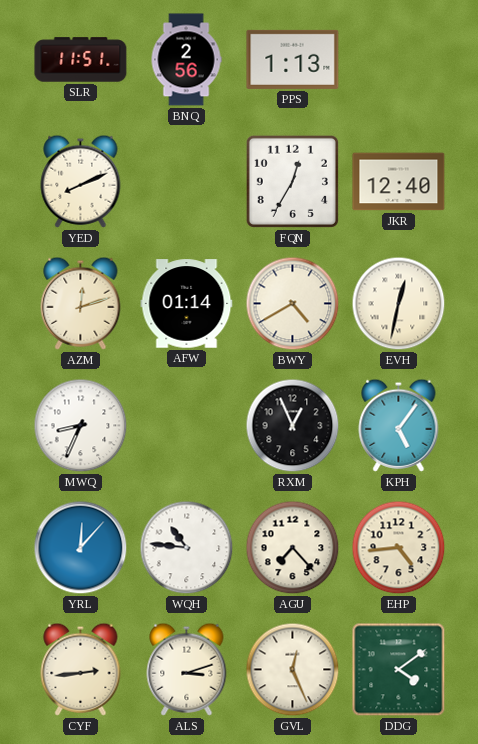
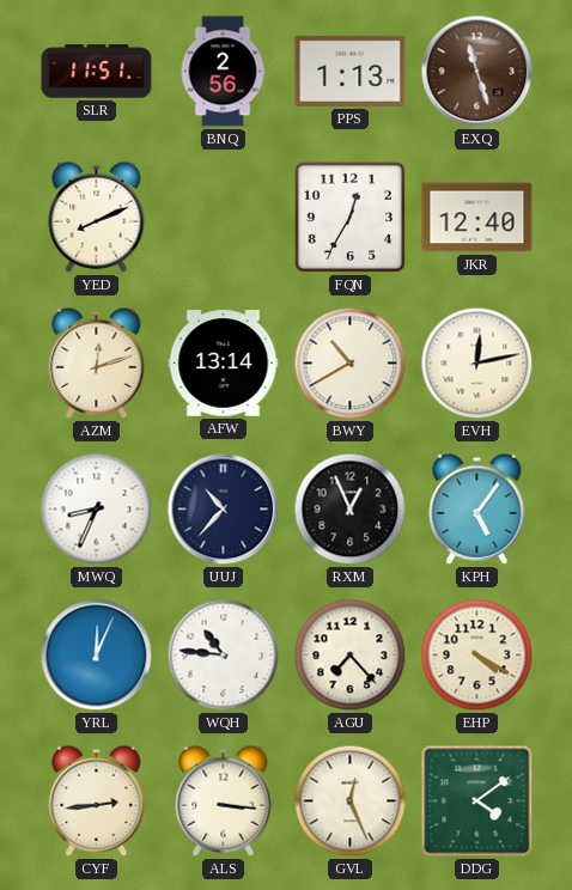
EXQ: none -> 11:27
AFW: 01:14 -> 13:14
BWY: 4:40 -> 10:40
EVH: 12:32 -> 12:13
UUJ: none -> 10:37
YRL: 12:07 -> 12:04
EHP: 4:44 -> 4:20
ALS: 3:12 -> 3:16
